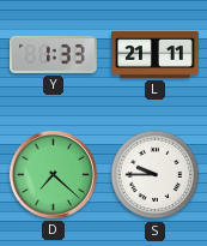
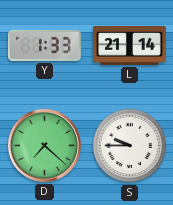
L: 21:11 -> 21:14
